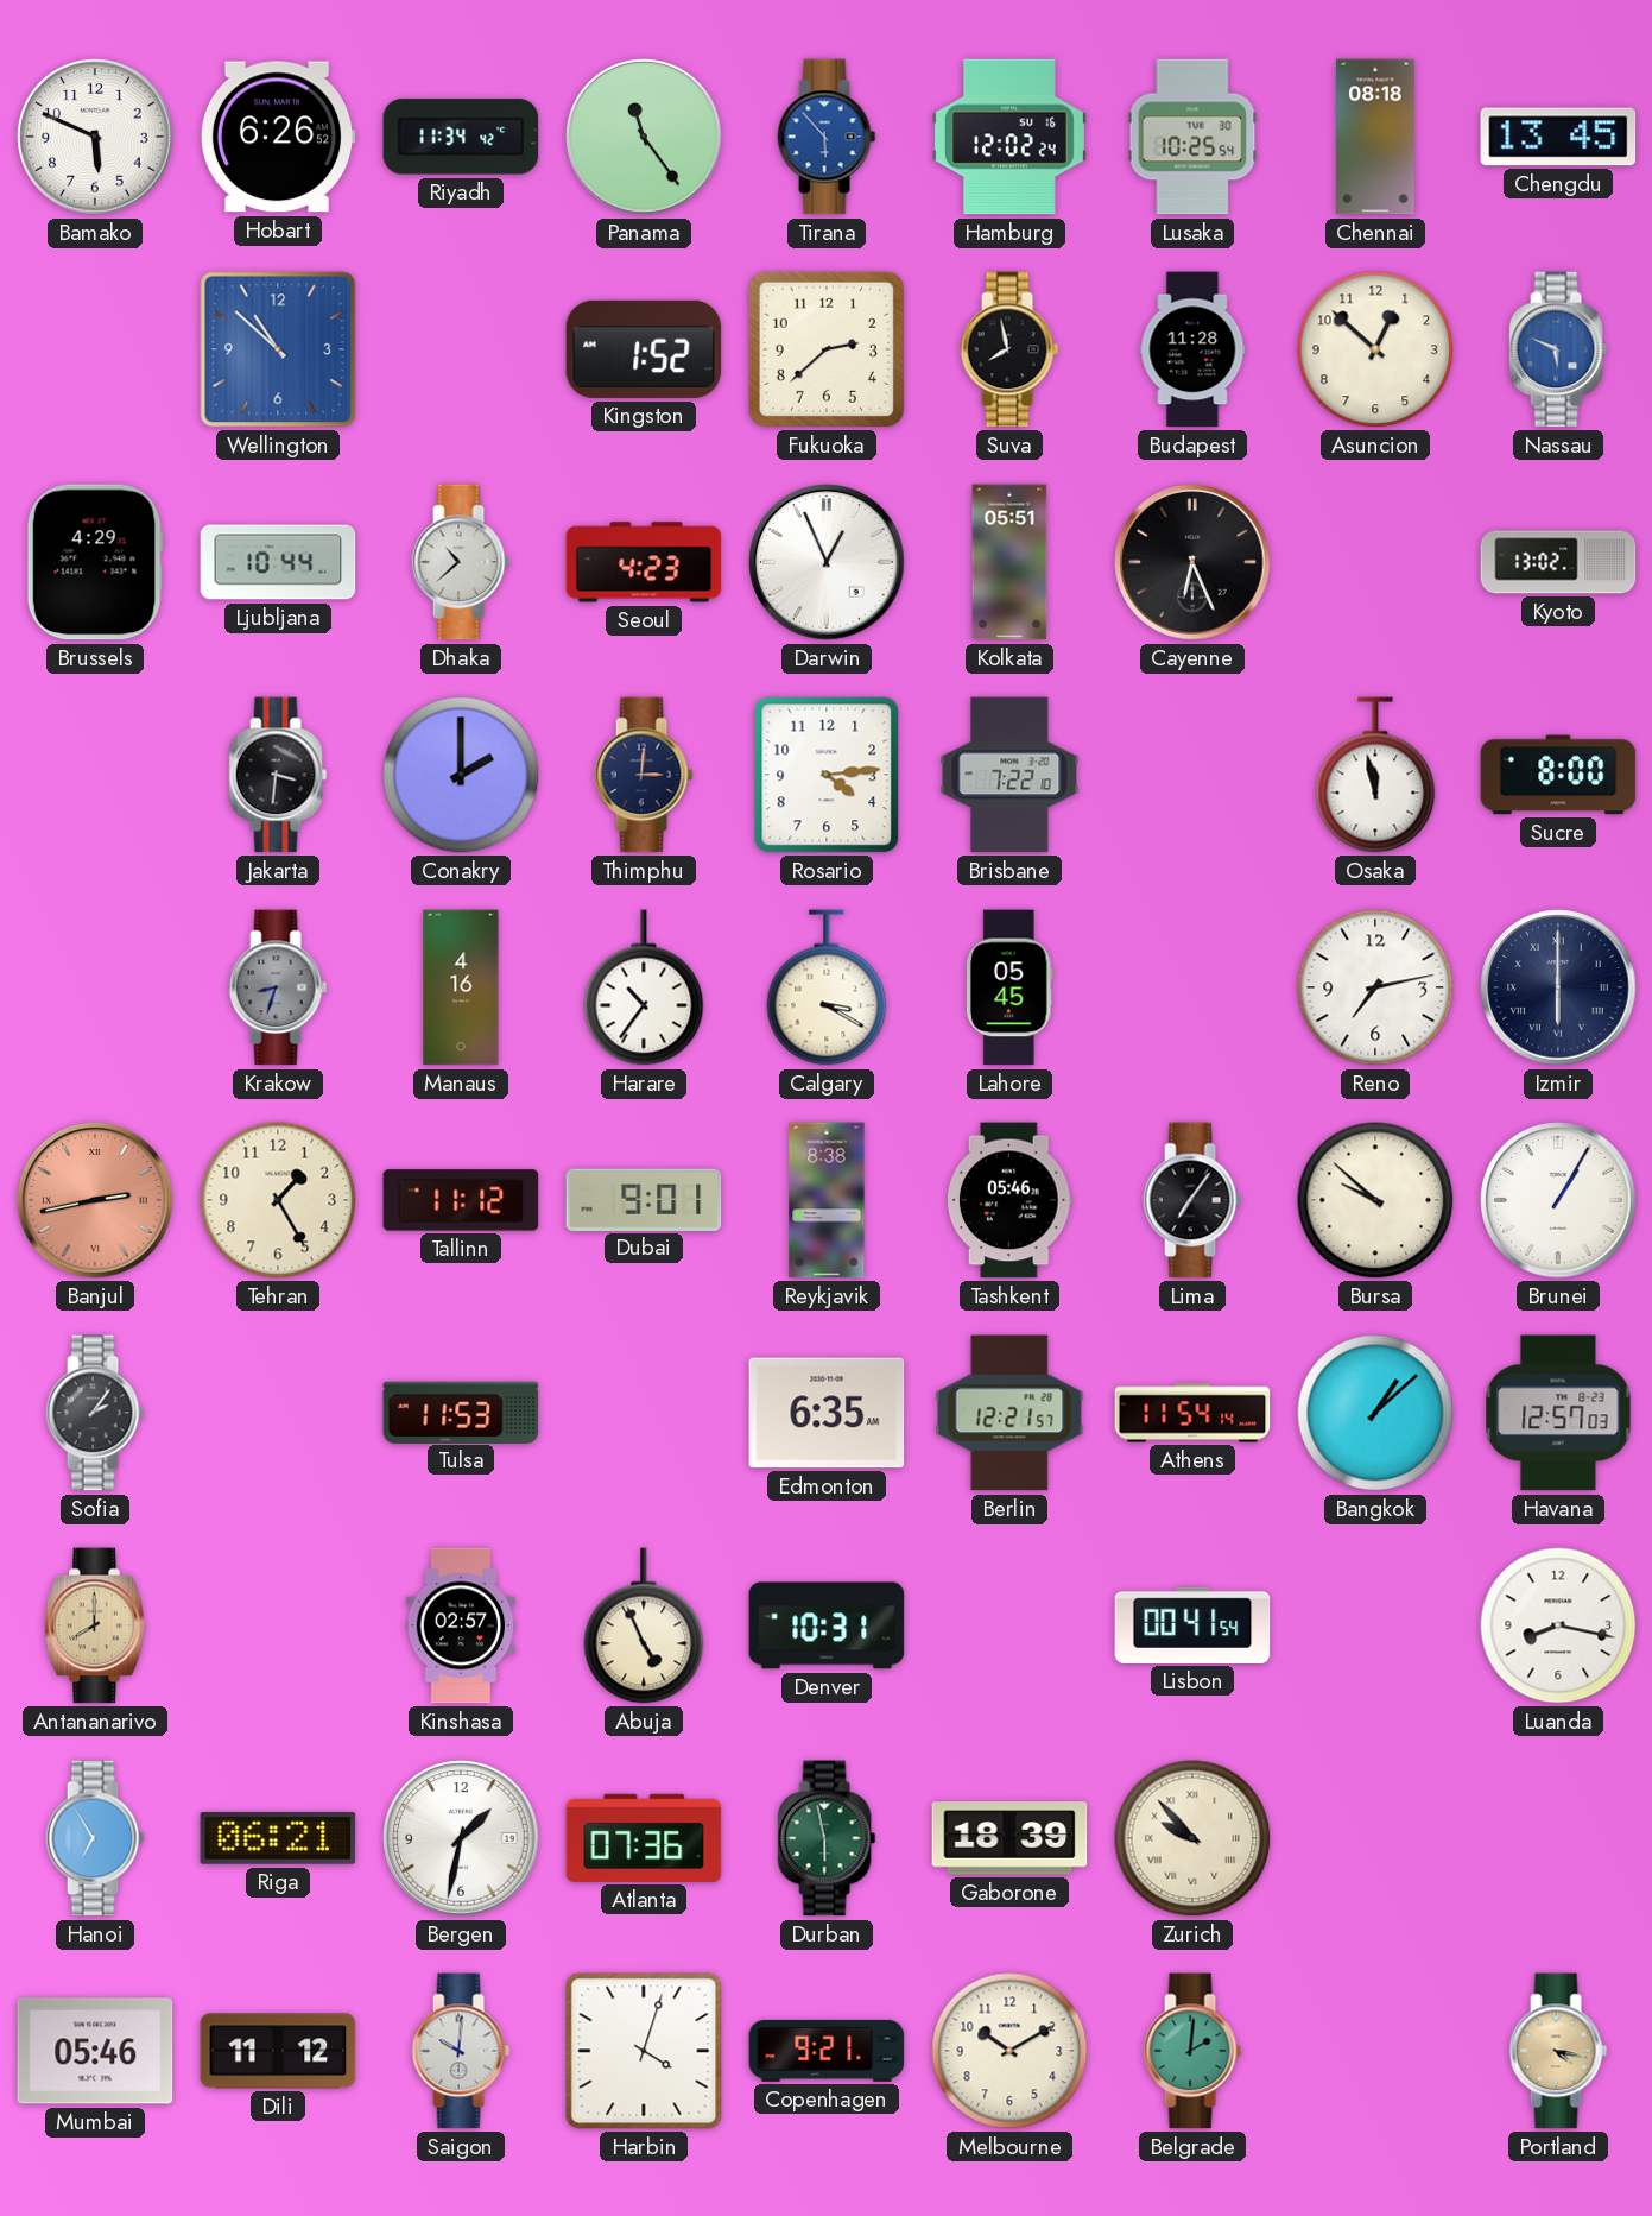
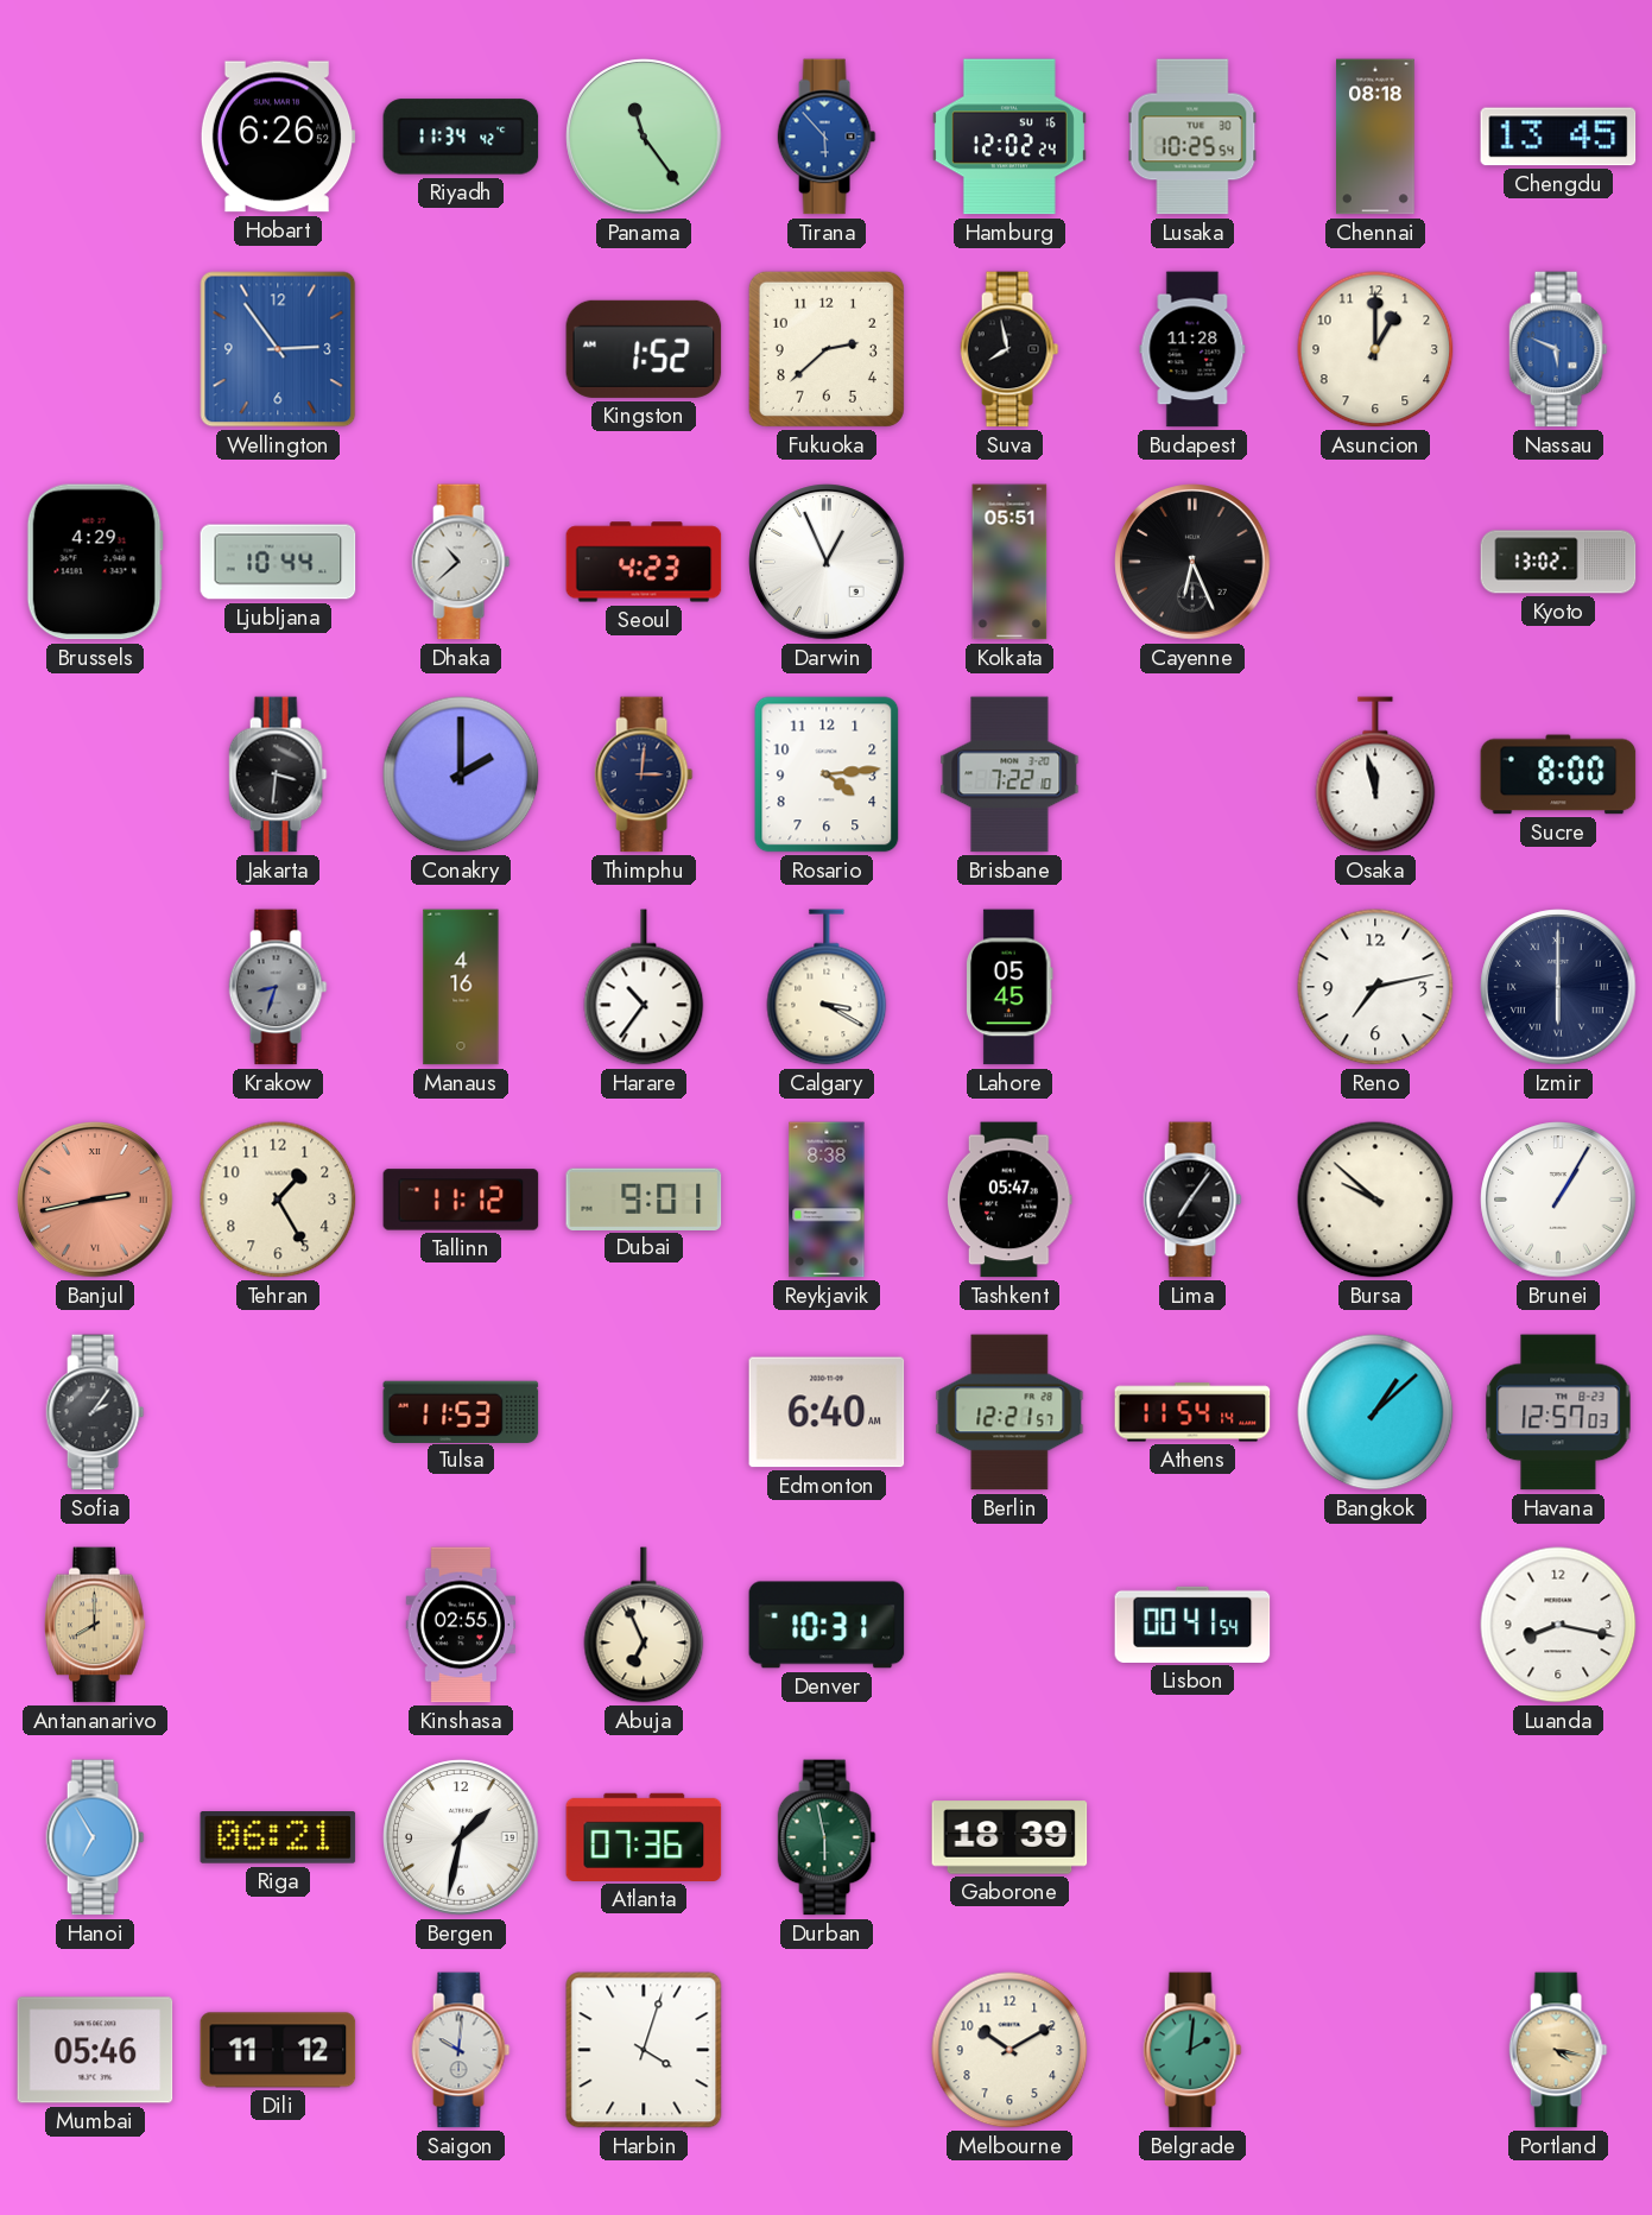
Bamako: 5:49 -> none
Wellington: 10:52 -> 2:54
Asuncion: 12:52 -> 1:00
Tashkent: 05:46 -> 05:47
Edmonton: 6:35 -> 6:40
Kinshasa: 02:57 -> 02:55
Abuja: 4:56 -> 6:56
Zurich: 9:53 -> none
Copenhagen: 9:21 -> none
